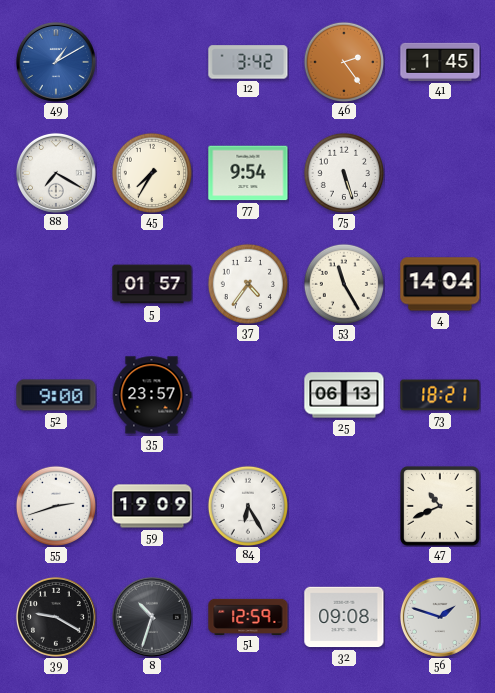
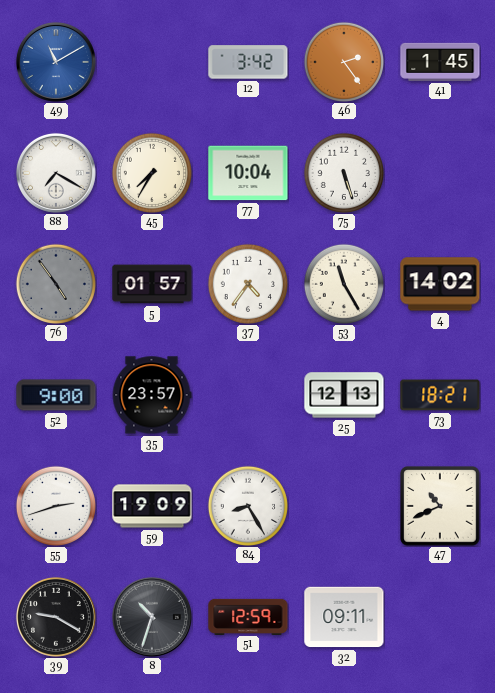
49: 1:10 -> 11:10
77: 9:54 -> 10:04
76: none -> 4:54
4: 14:04 -> 14:02
25: 06:13 -> 12:13
84: 6:25 -> 8:25
32: 09:08 -> 09:11
56: 1:48 -> none
